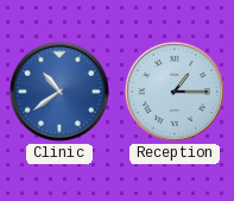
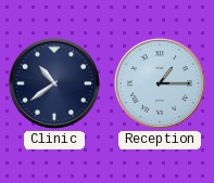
Clinic dial: blue -> navy
